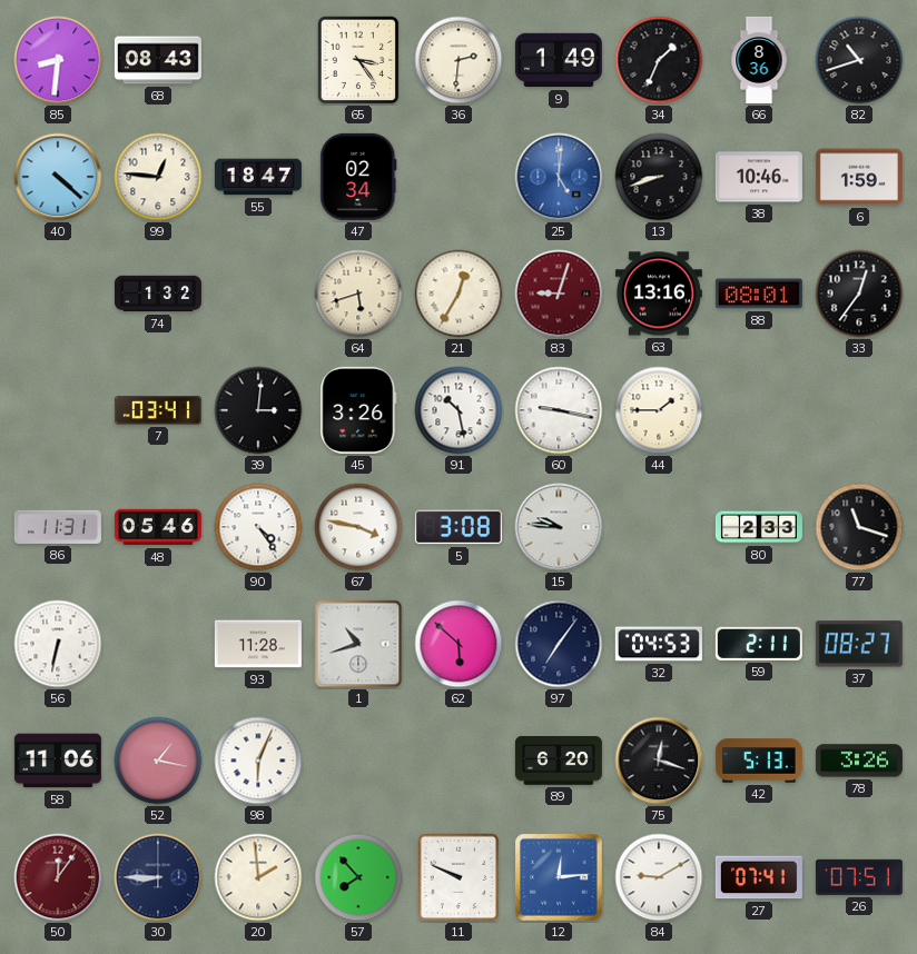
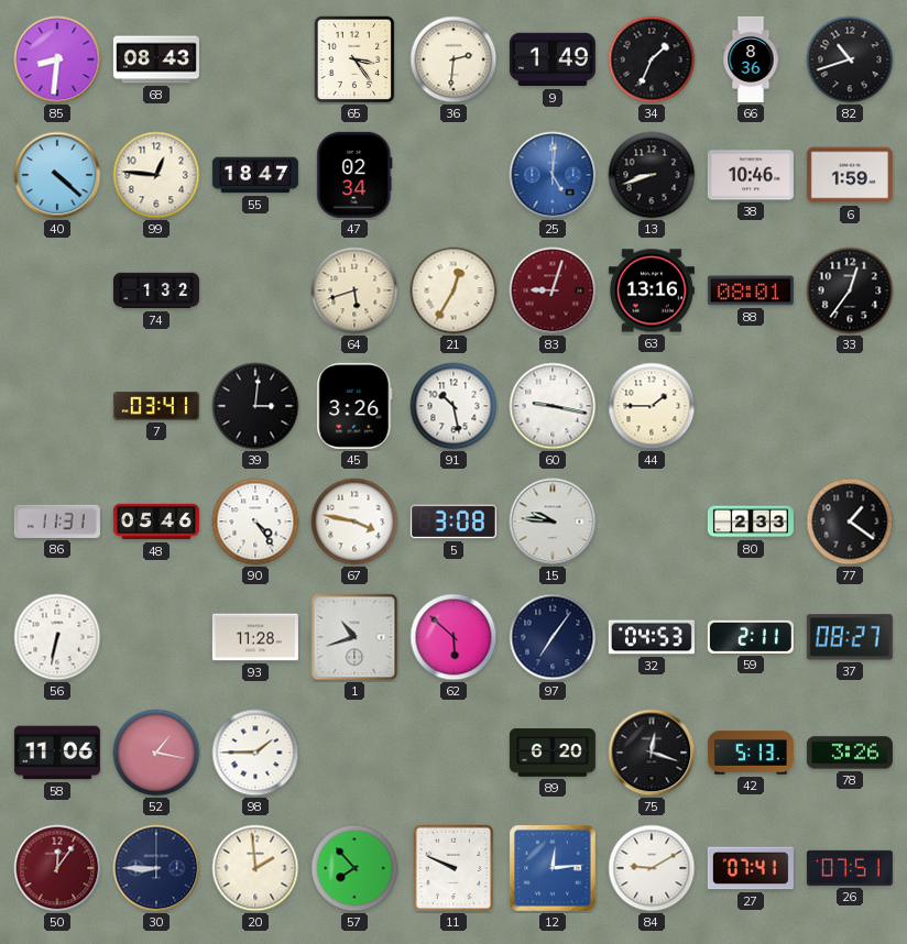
77: 11:18 -> 1:21
98: 6:04 -> 1:45
